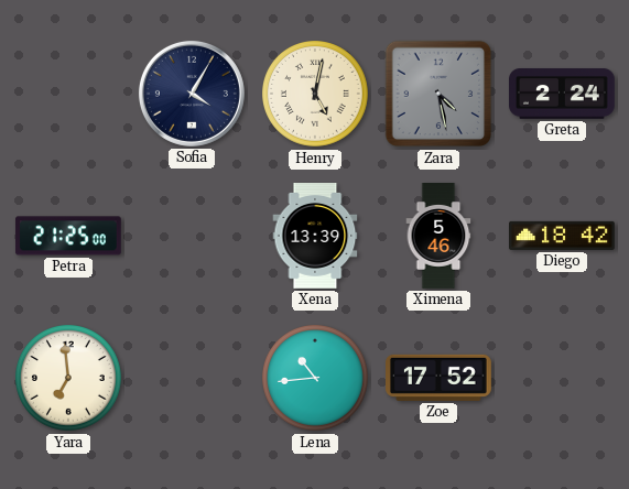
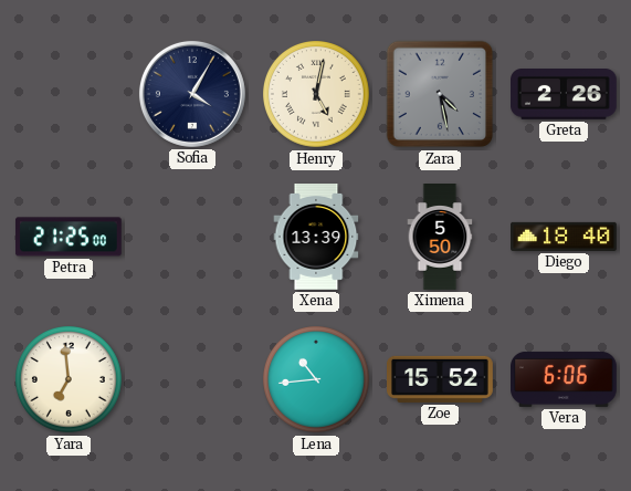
Greta: 2:24 -> 2:26
Ximena: 5:46 -> 5:50
Diego: 18:42 -> 18:40
Zoe: 17:52 -> 15:52
Vera: none -> 6:06
